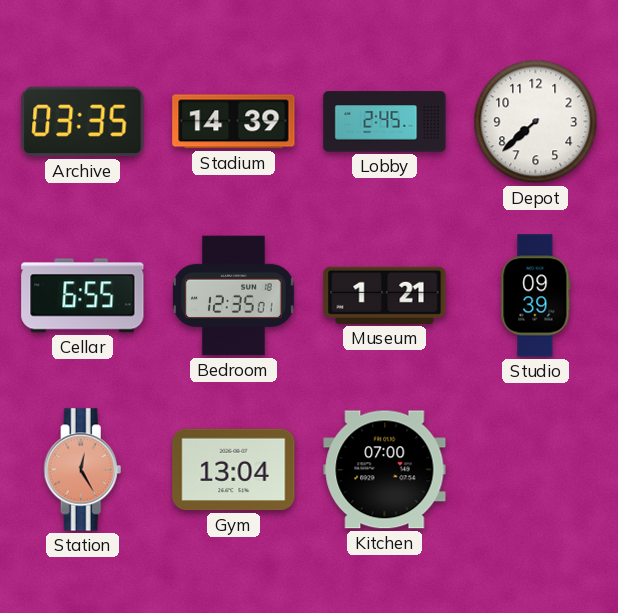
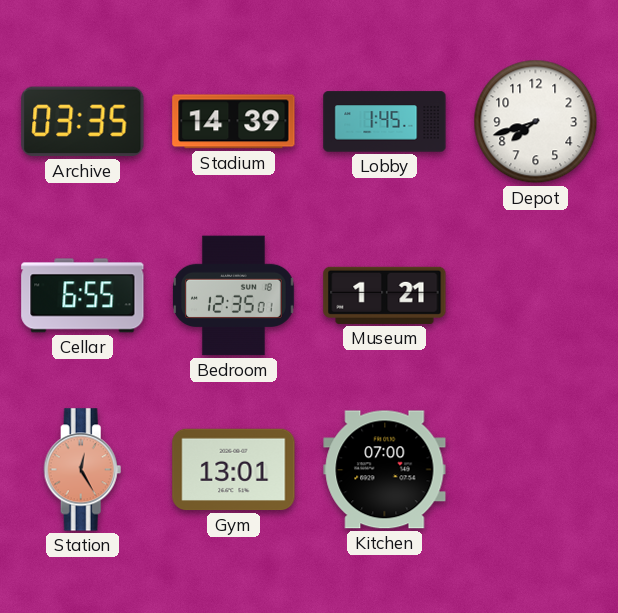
Lobby: 2:45 -> 1:45
Depot: 7:38 -> 7:42
Studio: 09:39 -> none
Gym: 13:04 -> 13:01
